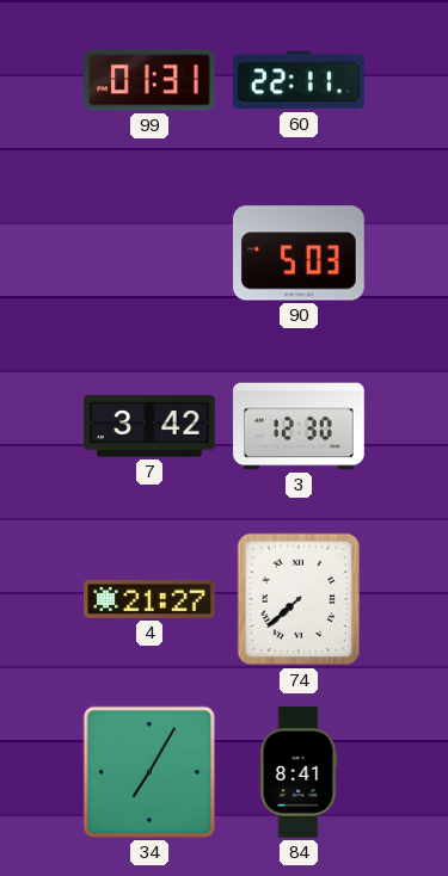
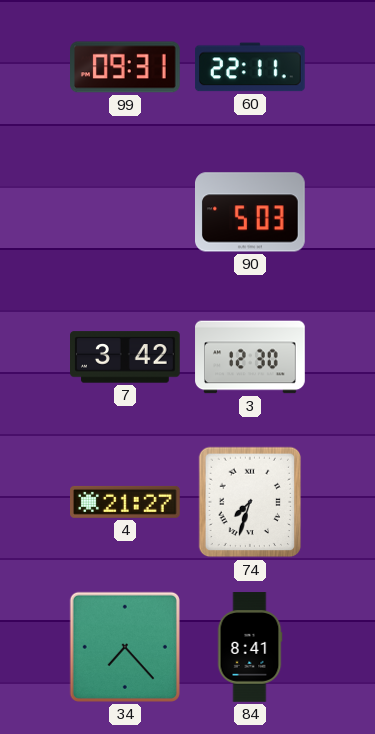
99: 01:31 -> 09:31
74: 7:38 -> 7:33
34: 7:05 -> 7:23
